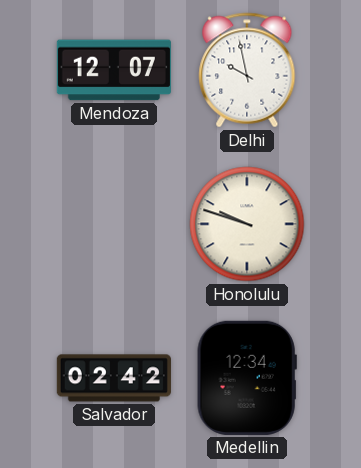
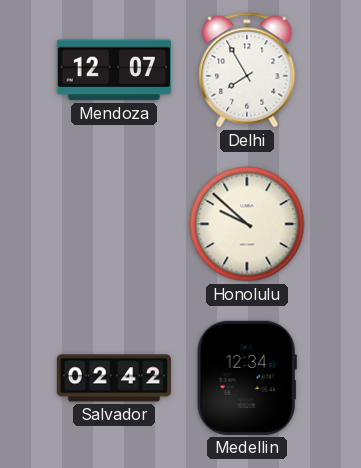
Delhi: 9:58 -> 7:55
Honolulu: 9:48 -> 9:52
